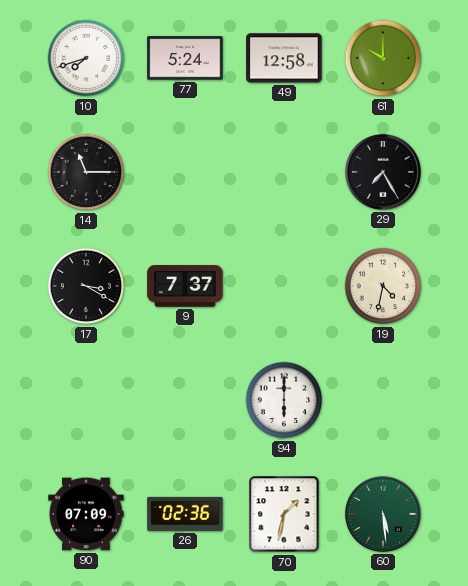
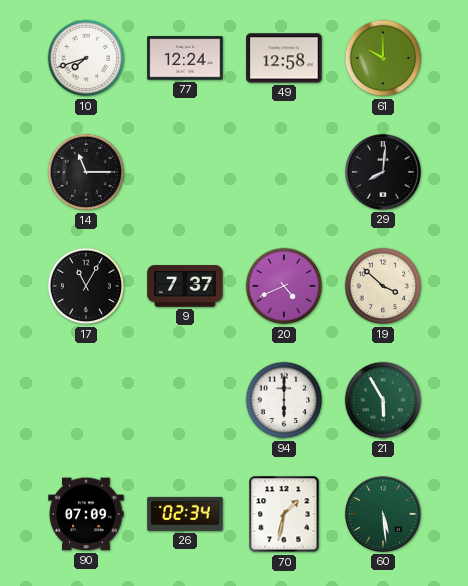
77: 5:24 -> 12:24
29: 7:25 -> 8:01
17: 3:20 -> 11:05
20: none -> 4:41
19: 4:32 -> 3:52
21: none -> 5:55
26: 02:36 -> 02:34
